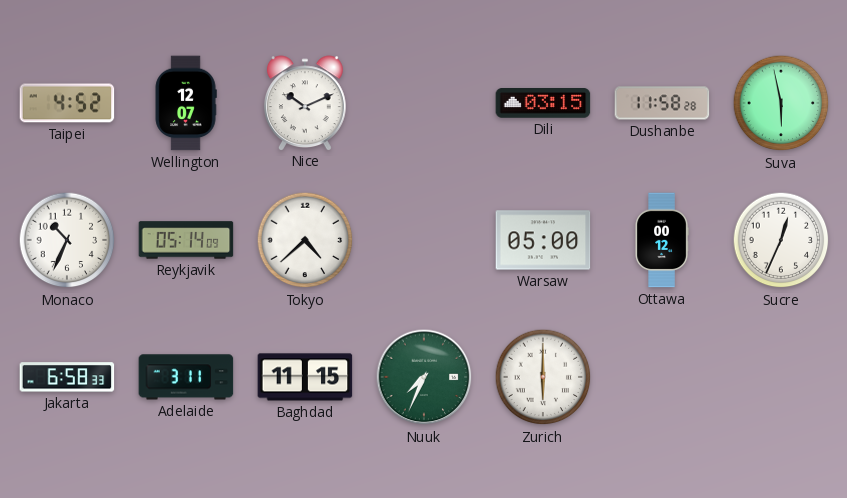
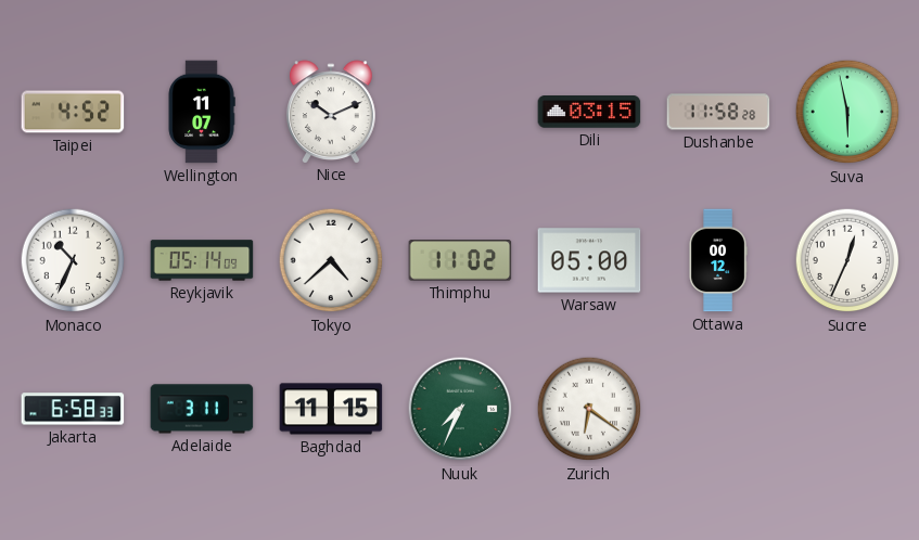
Wellington: 12:07 -> 11:07
Thimphu: none -> 11:02
Zurich: 6:00 -> 6:21
